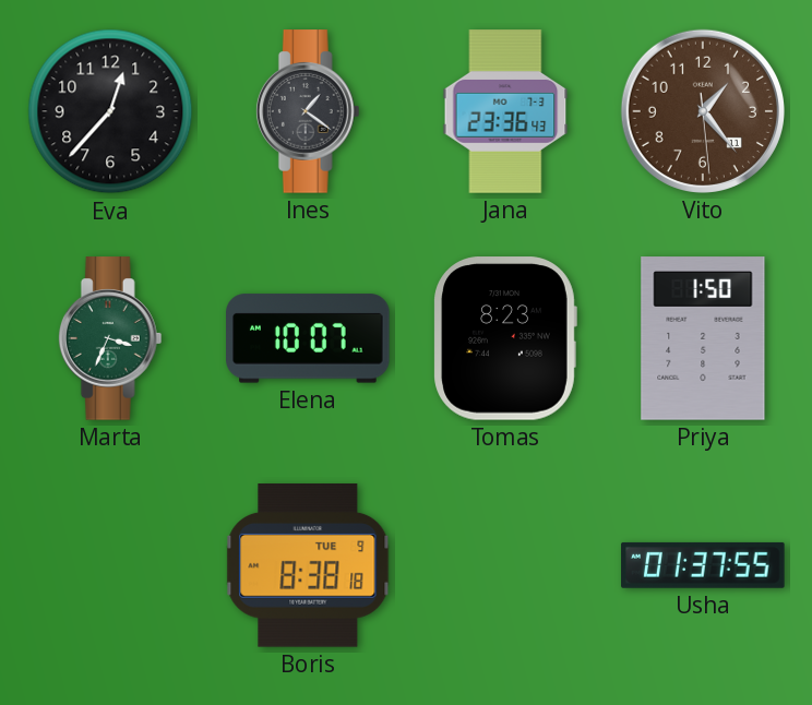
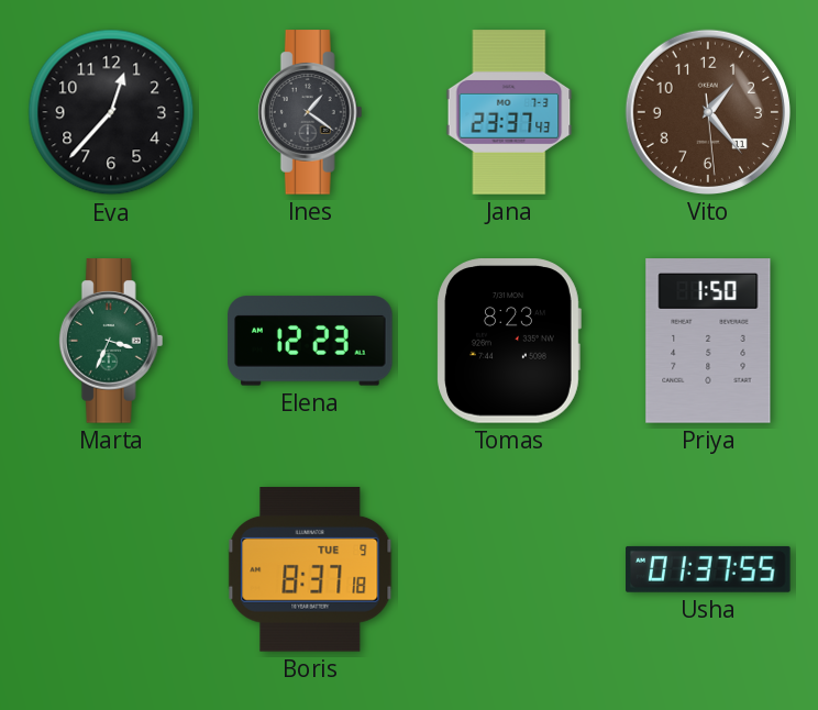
Jana: 23:36 -> 23:37
Elena: 10:07 -> 12:23
Boris: 8:38 -> 8:37
